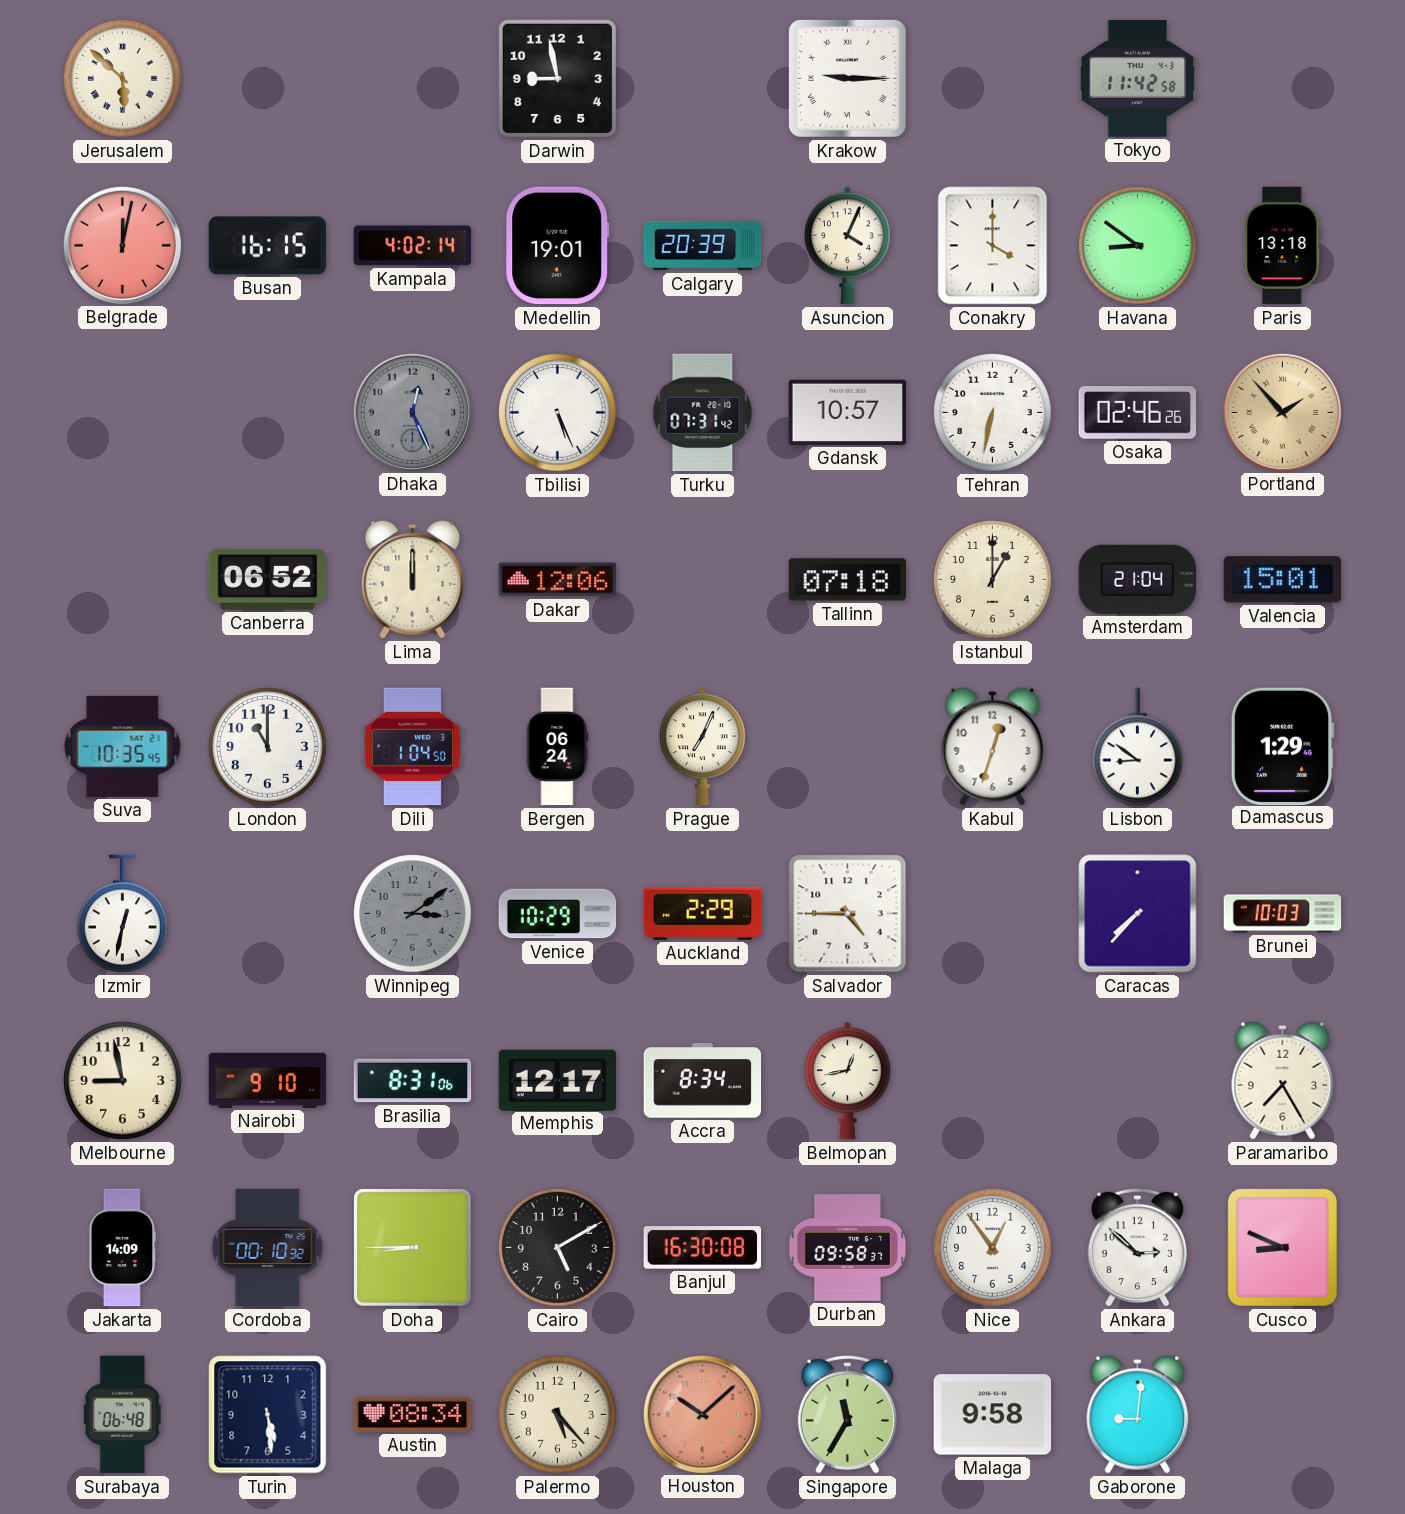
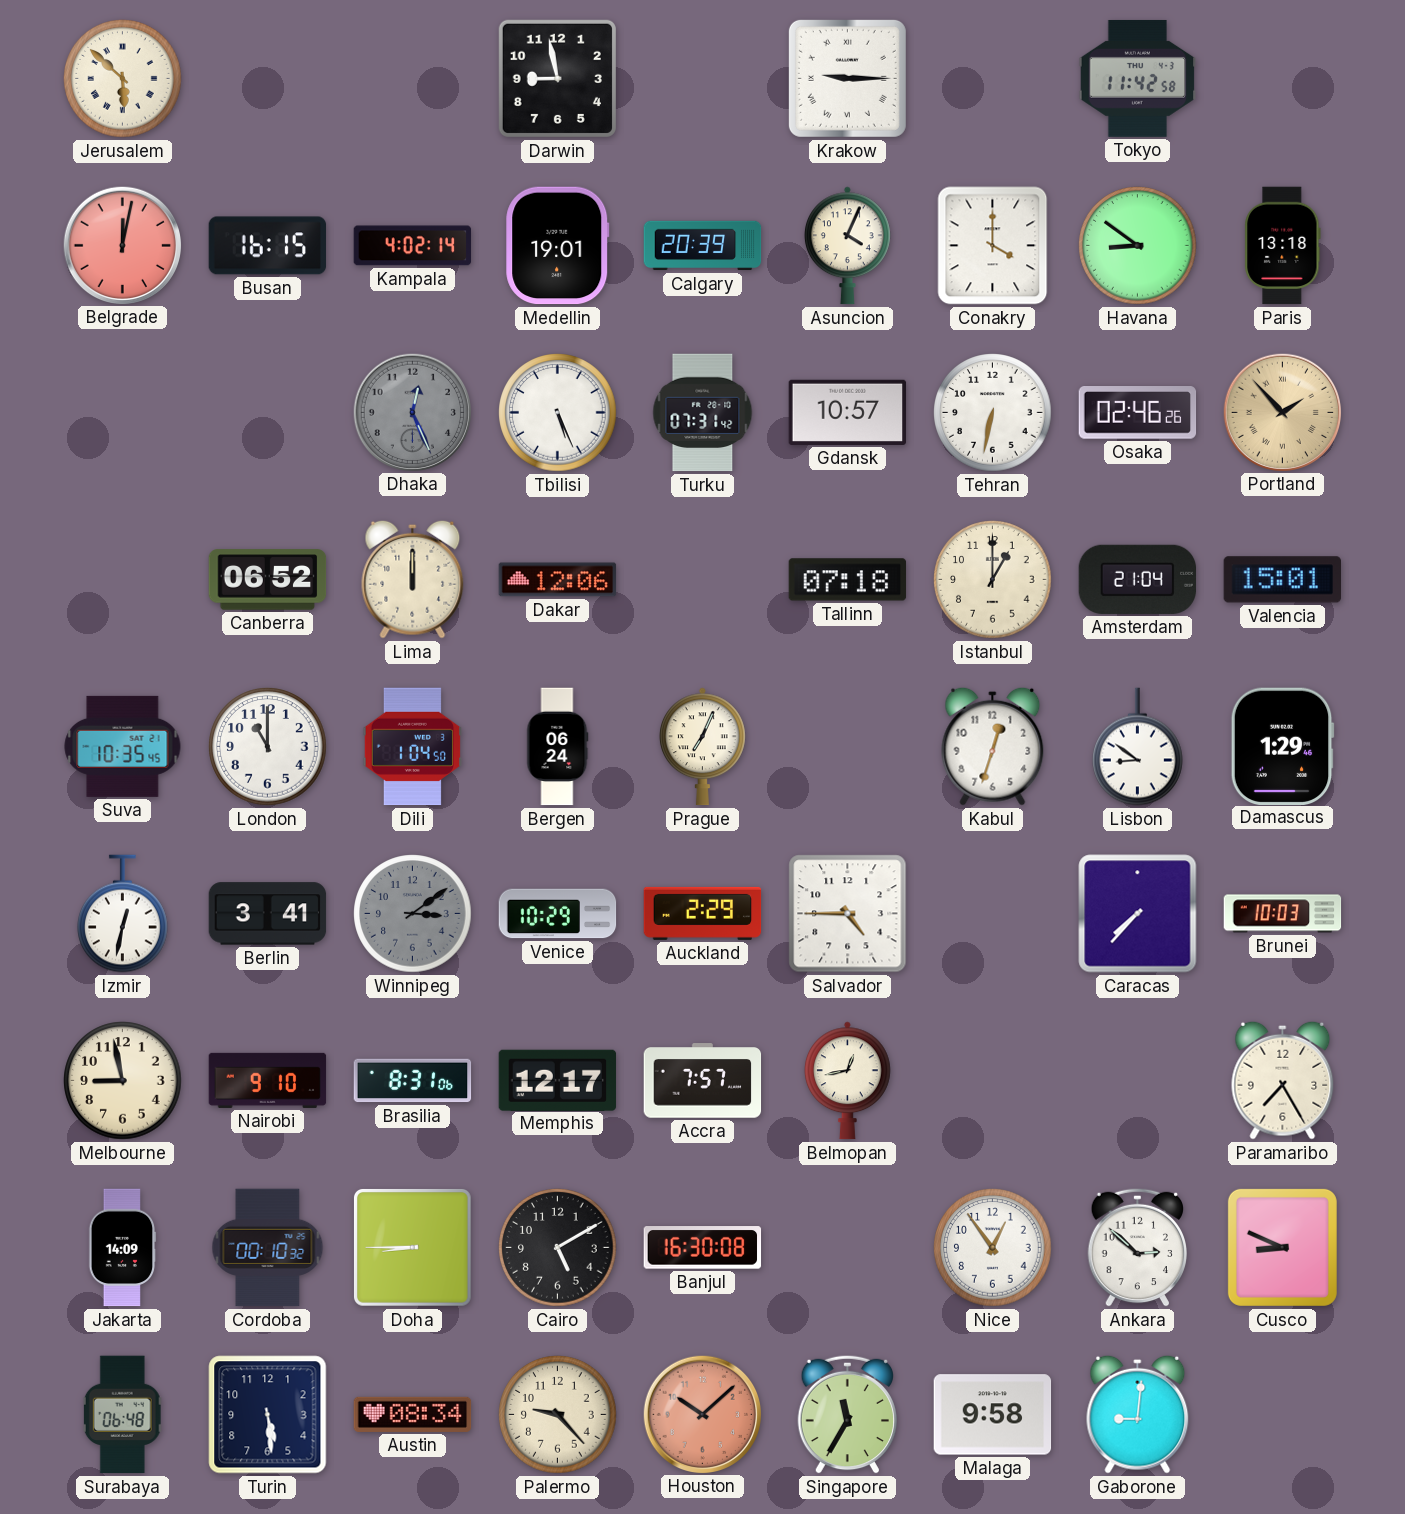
Berlin: none -> 3:41
Accra: 8:34 -> 7:57
Durban: 09:58 -> none
Palermo: 5:23 -> 9:23
